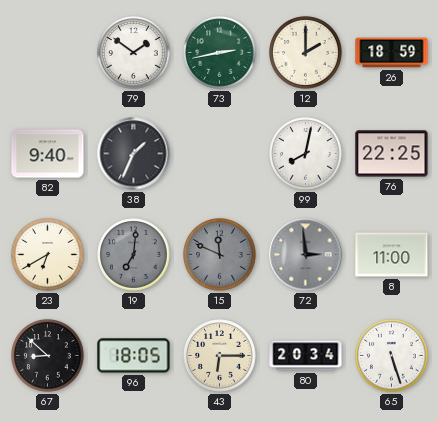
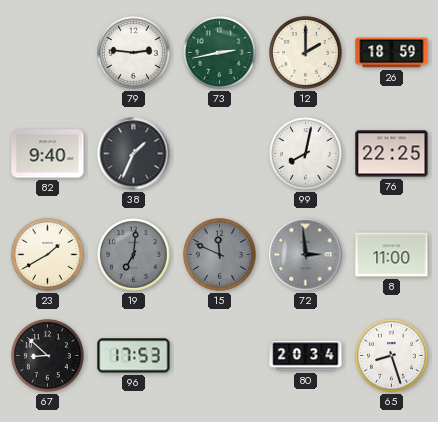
79: 1:51 -> 2:46
23: 6:40 -> 1:40
96: 18:05 -> 17:53
43: 6:15 -> none
65: 5:27 -> 8:27
